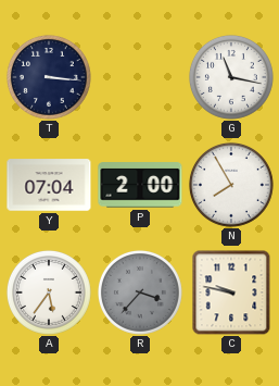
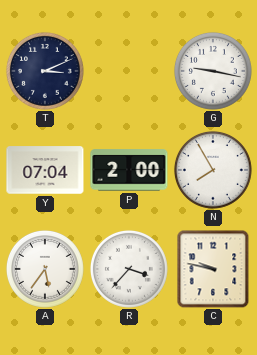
T: 3:16 -> 3:11
G: 11:17 -> 9:17
R dial: grey -> white
